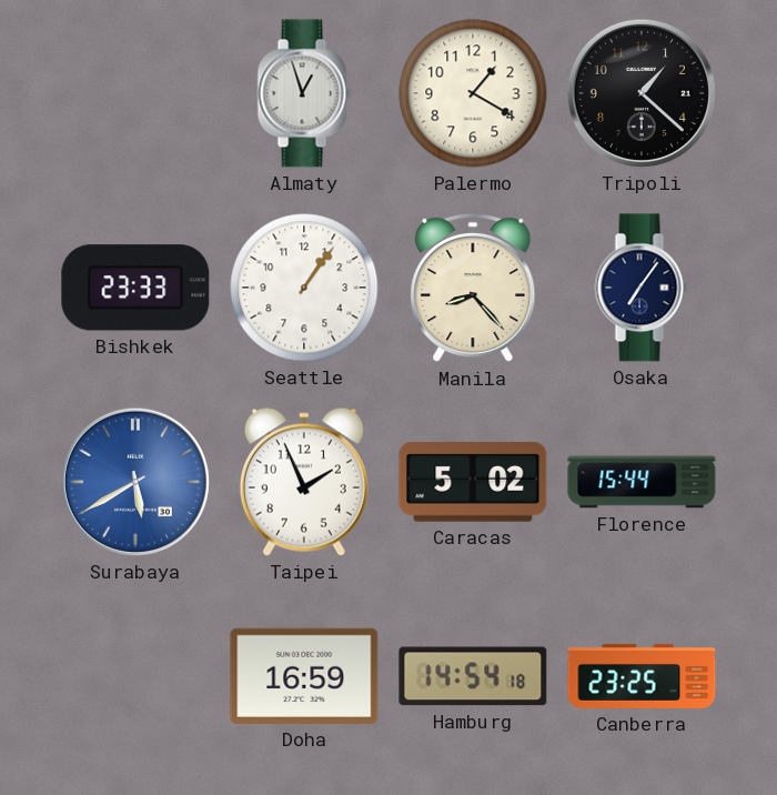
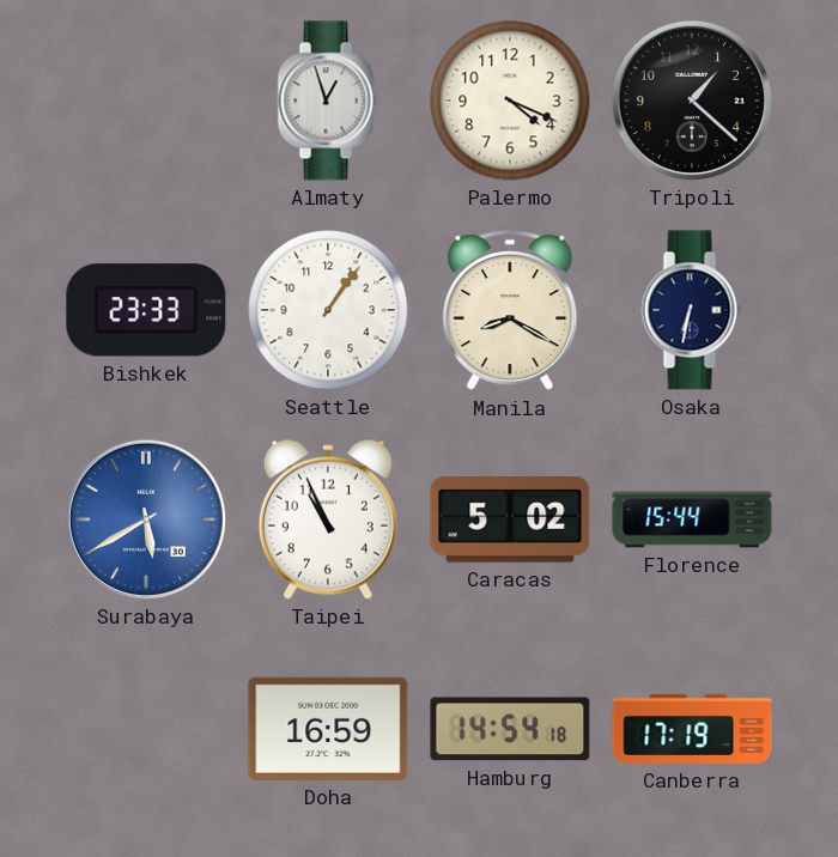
Palermo: 1:20 -> 4:19
Manila: 8:23 -> 8:20
Osaka: 7:06 -> 6:32
Taipei: 1:56 -> 10:56
Canberra: 23:25 -> 17:19
